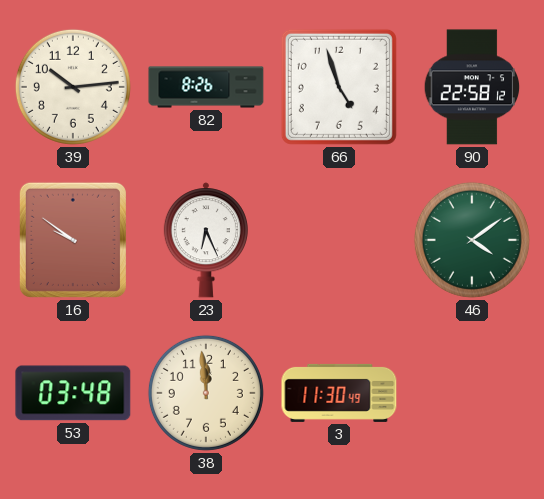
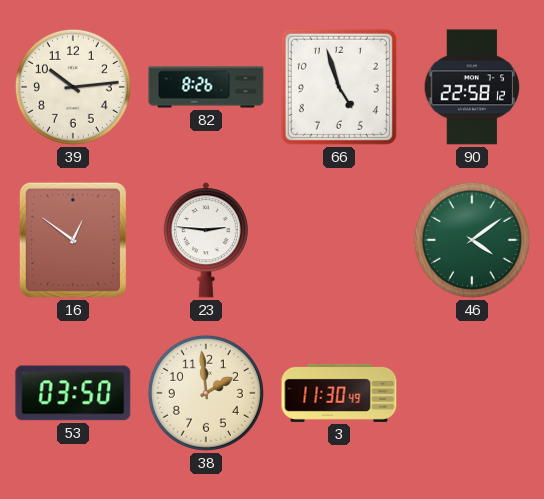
16: 9:51 -> 12:51
23: 6:26 -> 2:46
53: 03:48 -> 03:50
38: 11:59 -> 1:59
